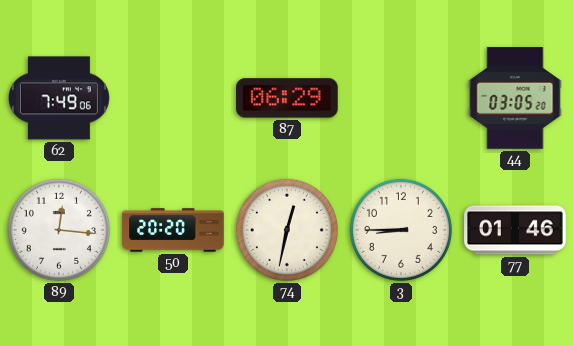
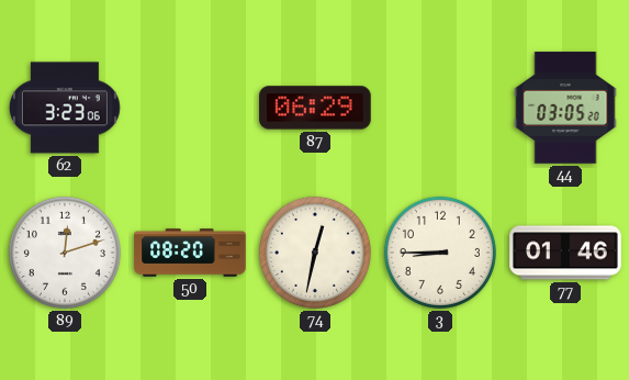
62: 7:49 -> 3:23
89: 12:16 -> 12:12
50: 20:20 -> 08:20
